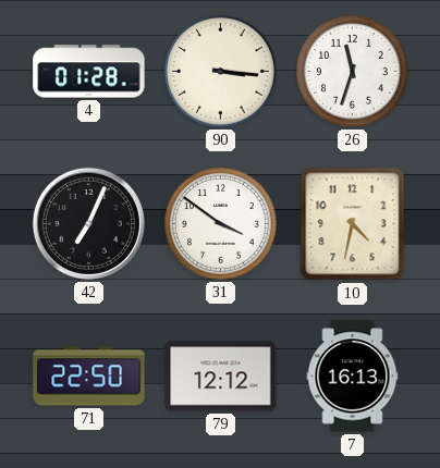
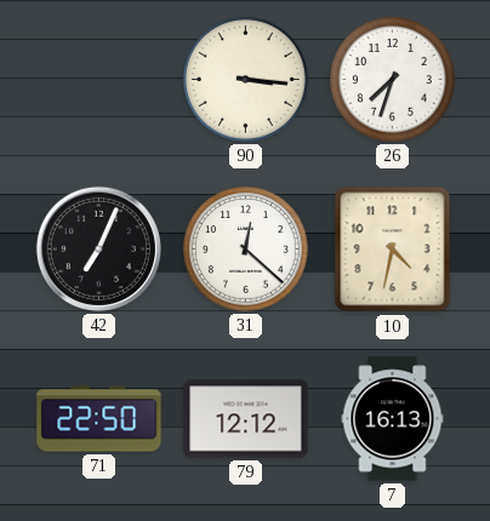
4: 01:28 -> none
26: 11:33 -> 7:33
31: 3:51 -> 12:22
